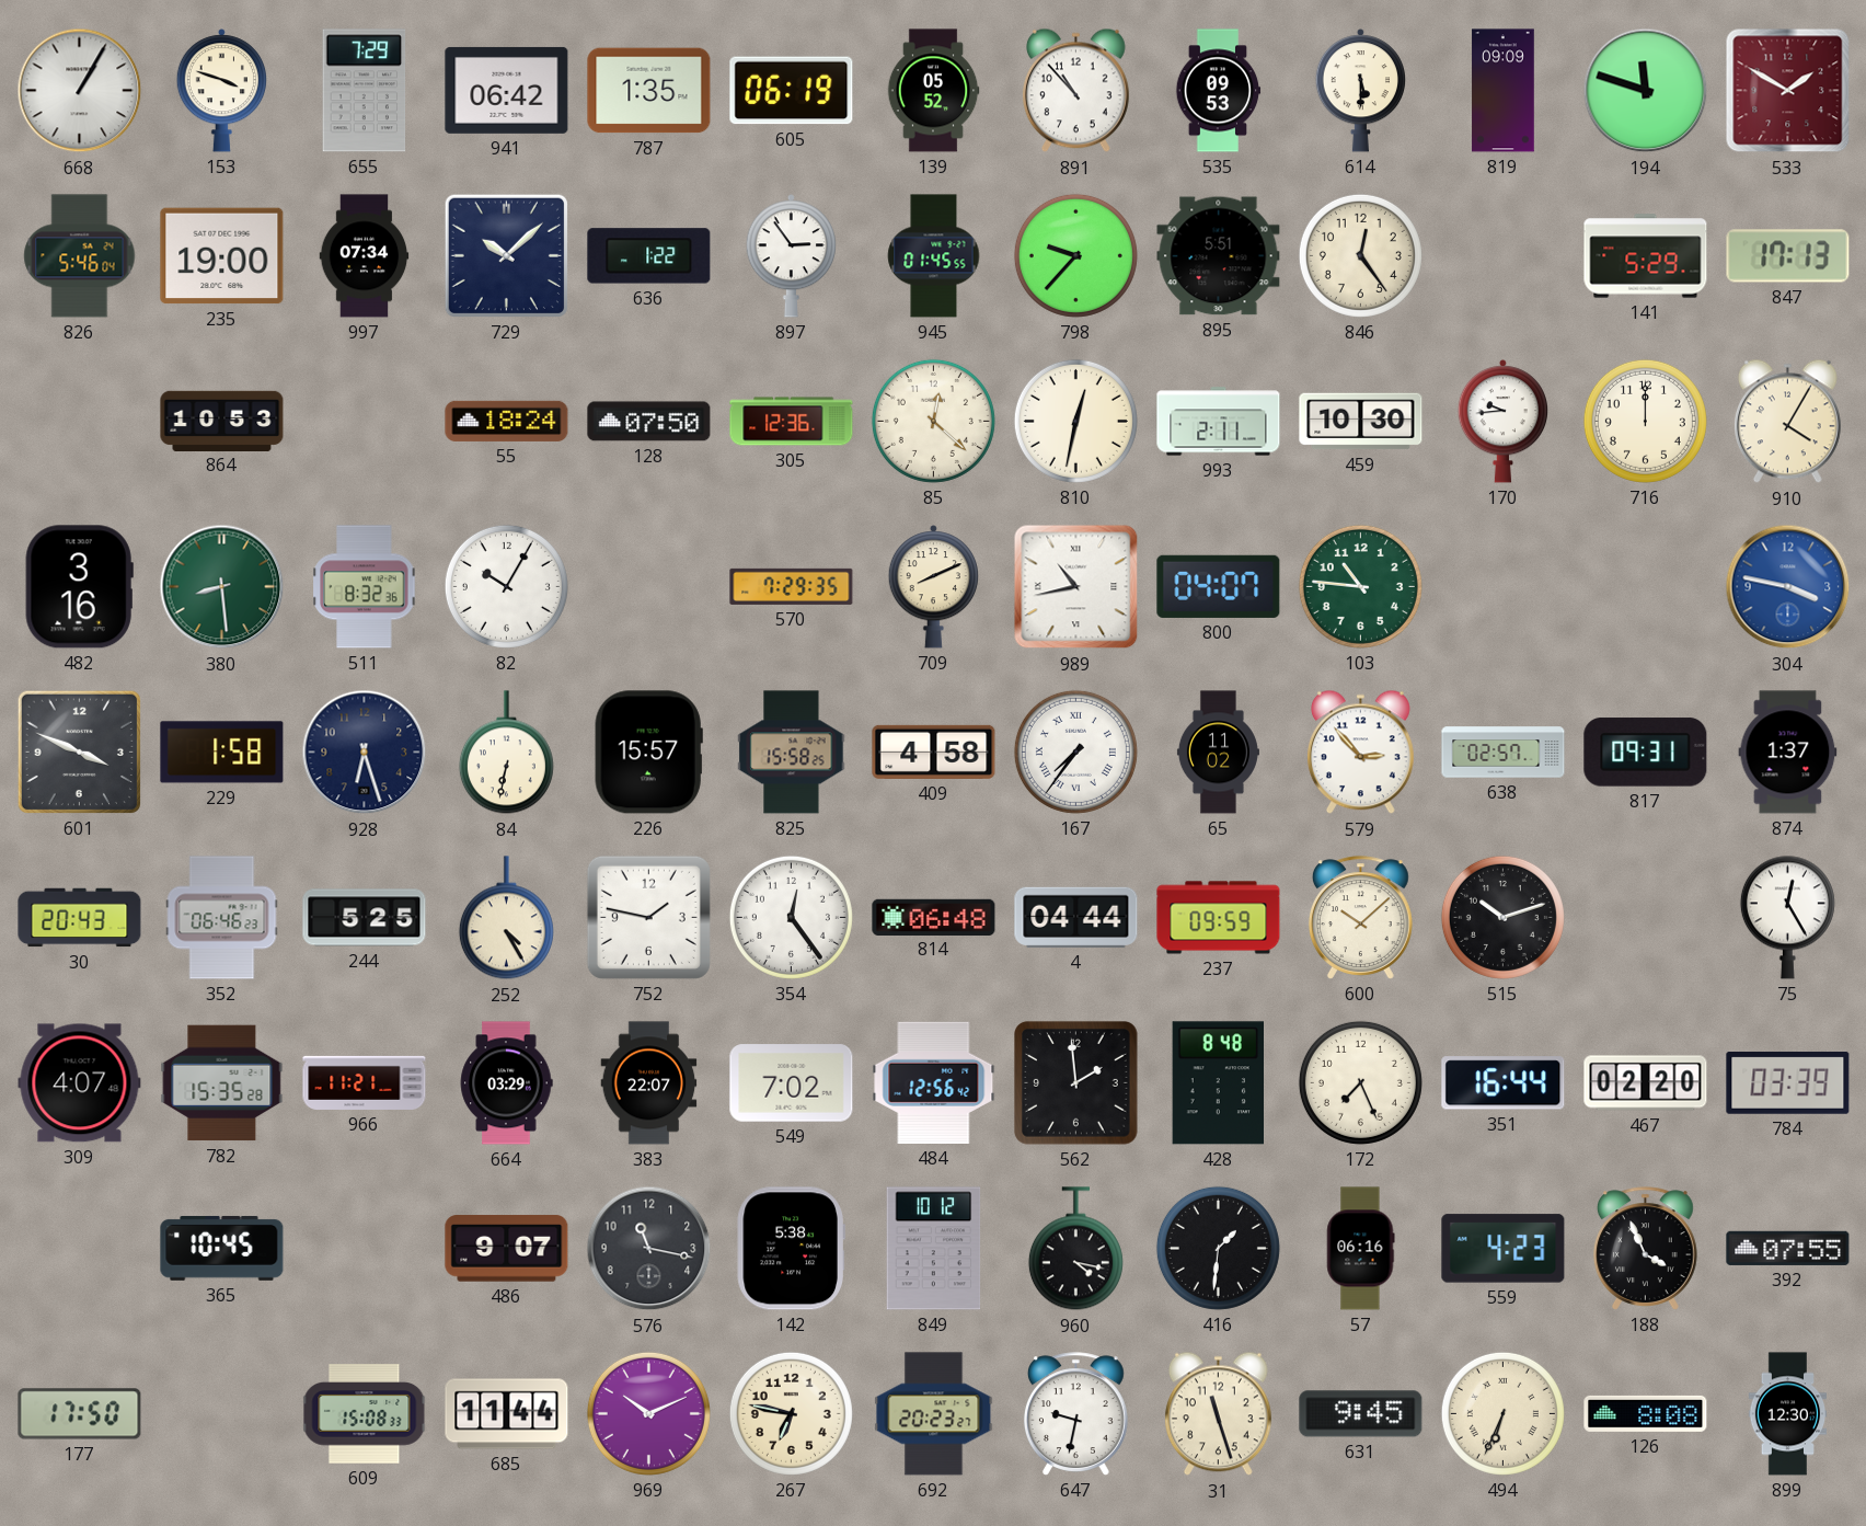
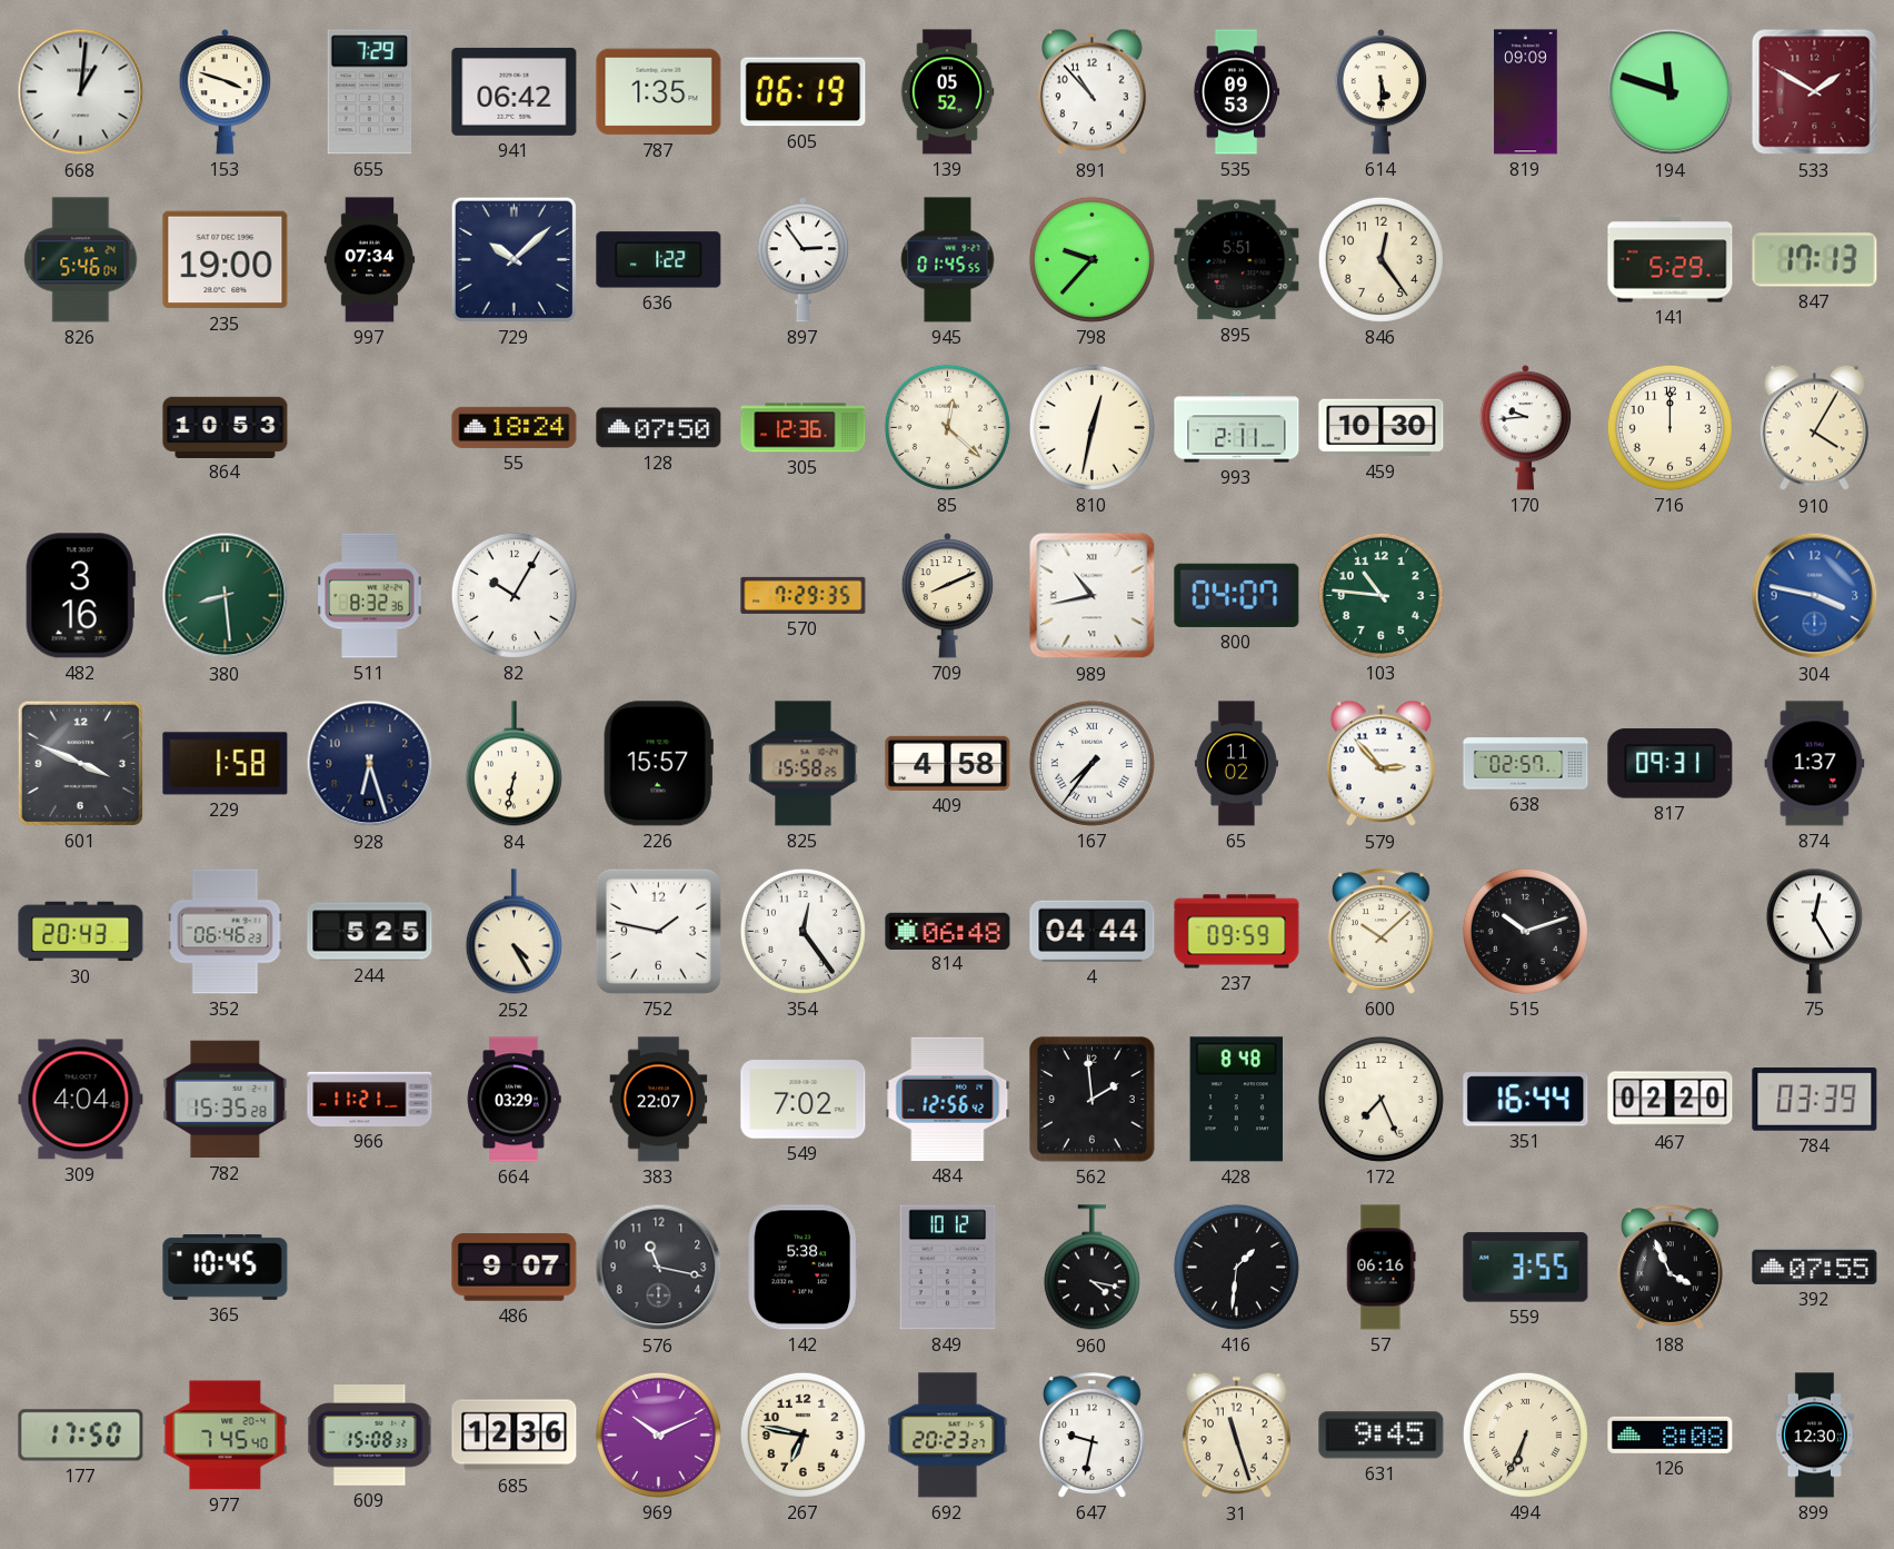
668: 1:05 -> 1:01
309: 4:07 -> 4:04
559: 4:23 -> 3:55
977: none -> 7:45
685: 11:44 -> 12:36
